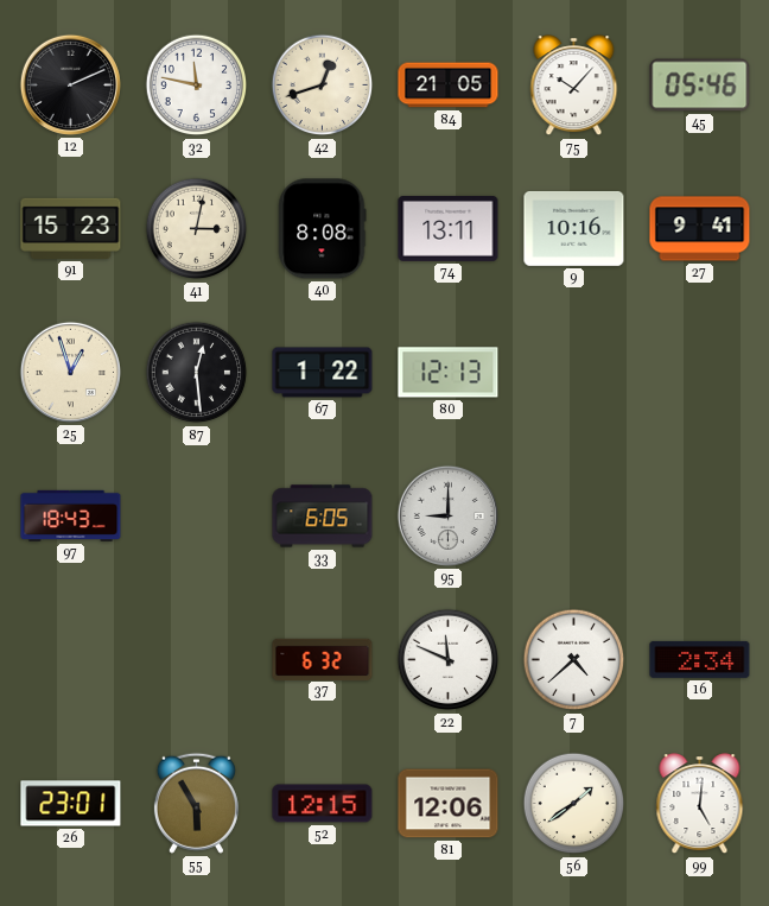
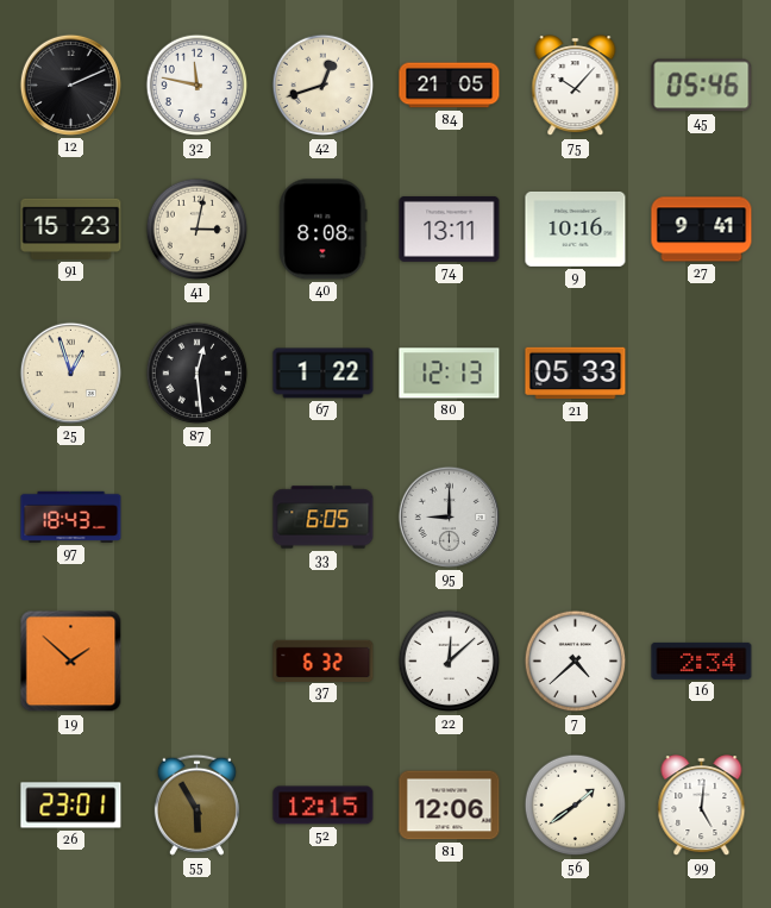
21: none -> 05:33
19: none -> 1:52
22: 11:49 -> 12:08
